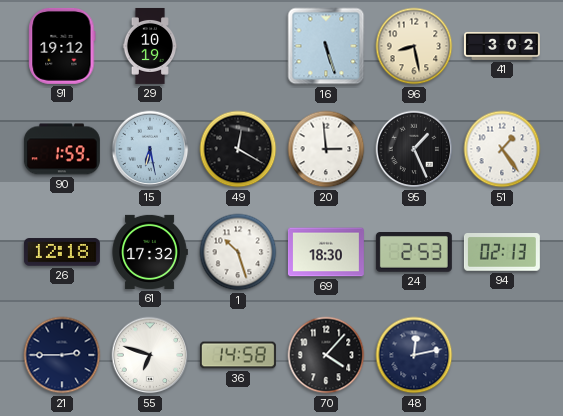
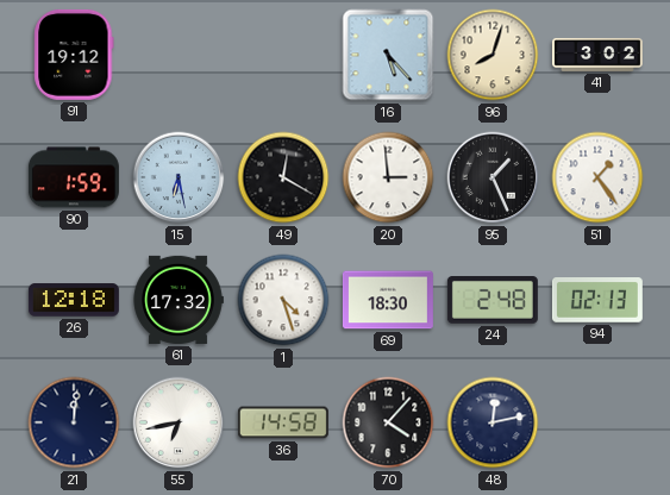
29: 10:19 -> none
16: 5:27 -> 5:23
96: 8:28 -> 8:03
1: 10:27 -> 4:27
24: 2:53 -> 2:48
21: 2:45 -> 12:01
55: 6:48 -> 6:43
